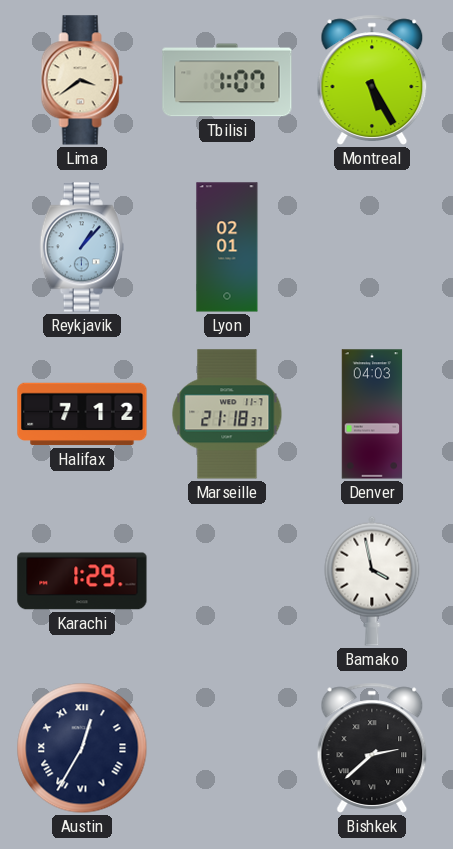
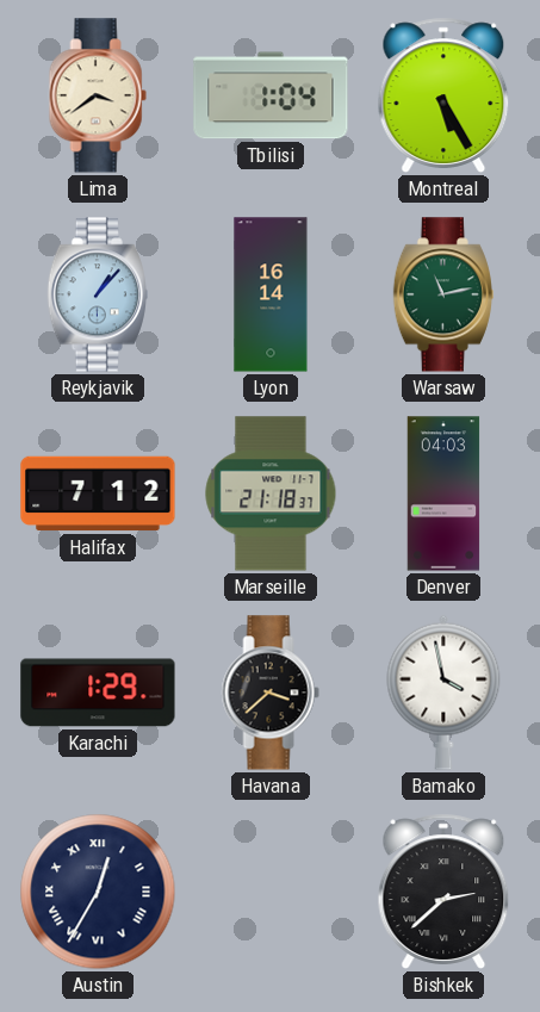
Tbilisi: 1:07 -> 1:04
Lyon: 02:01 -> 16:14
Warsaw: none -> 11:13
Havana: none -> 3:38
